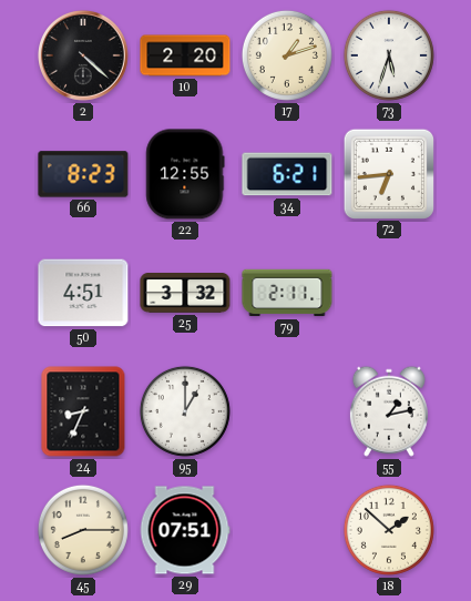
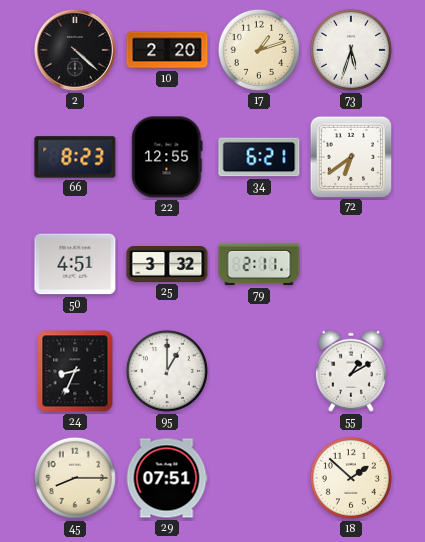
72: 6:44 -> 6:39
55: 1:13 -> 1:10
